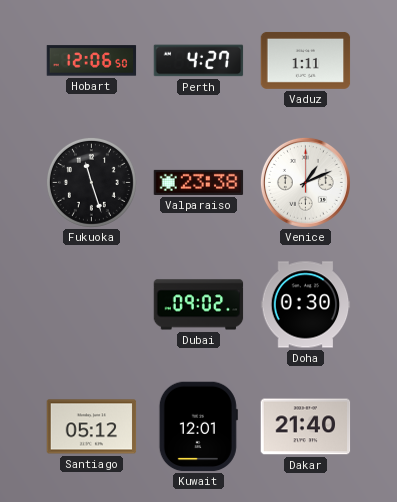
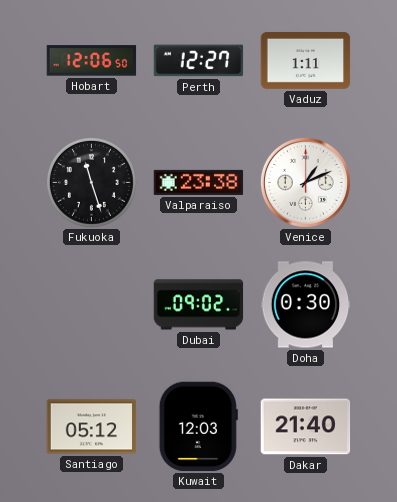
Perth: 4:27 -> 12:27
Kuwait: 12:01 -> 12:03
